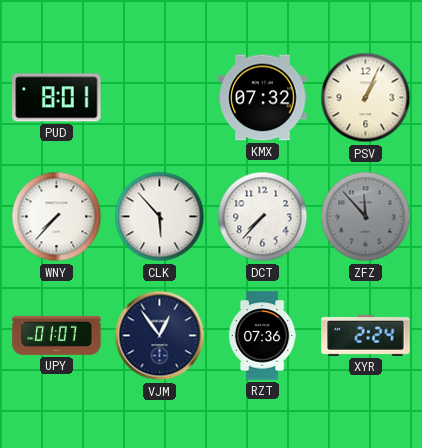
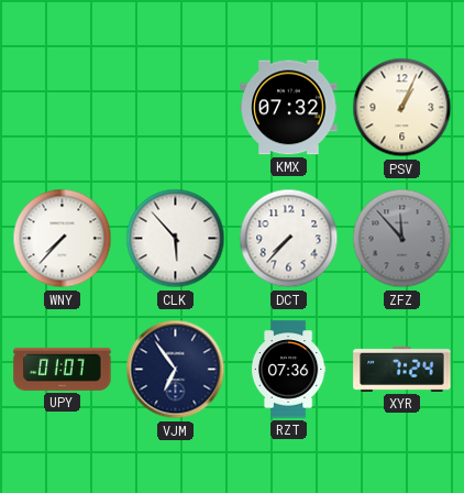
PUD: 8:01 -> none
VJM: 12:54 -> 6:54
XYR: 2:24 -> 7:24
